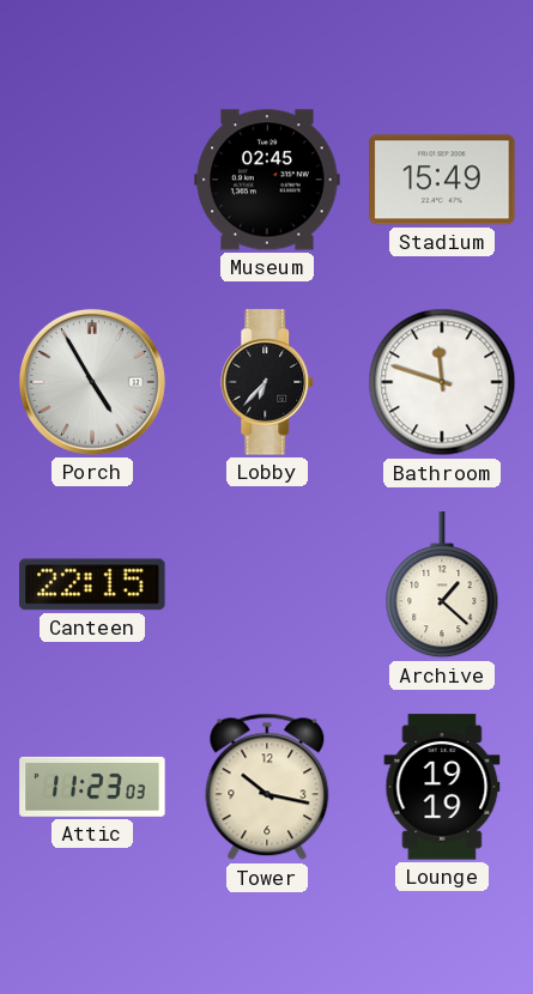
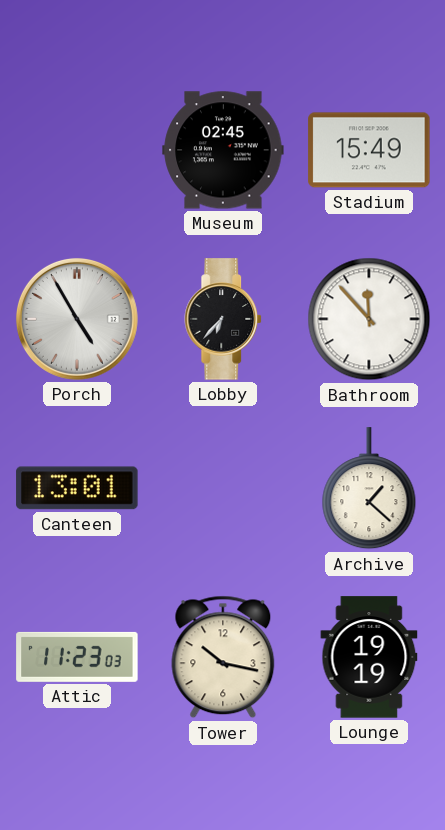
Bathroom: 11:48 -> 11:53
Canteen: 22:15 -> 13:01
